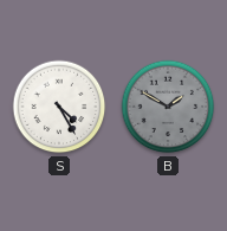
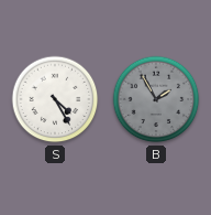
B: 1:50 -> 1:55
